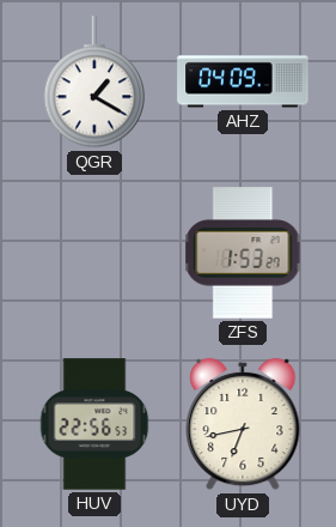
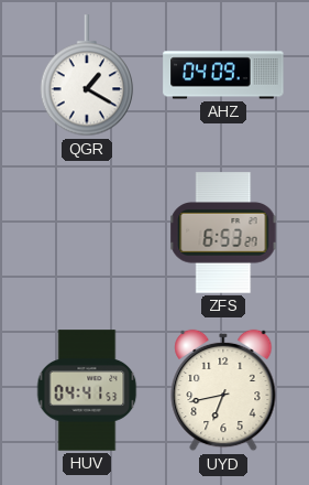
ZFS: 1:53 -> 6:53
HUV: 22:56 -> 04:41
